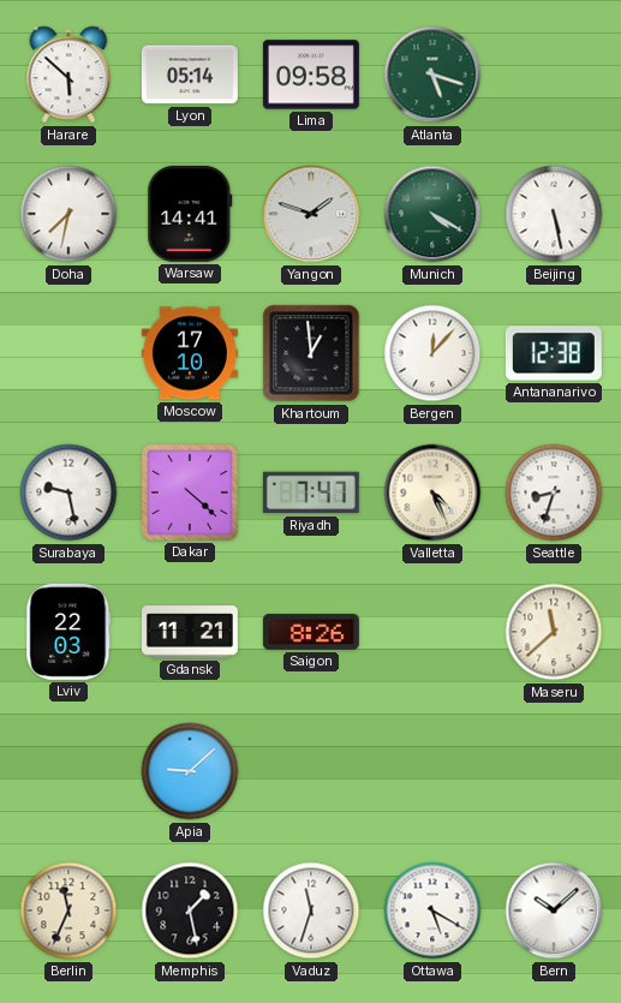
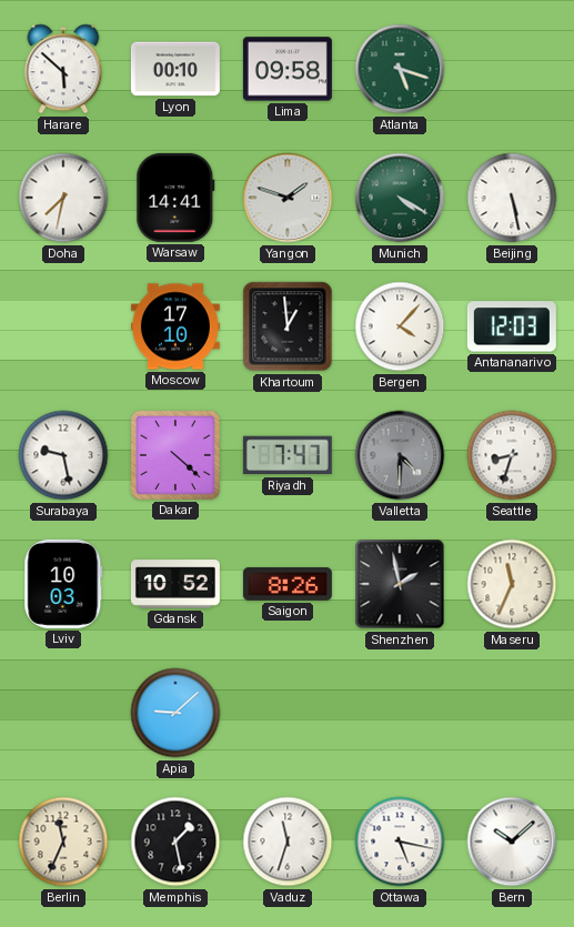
Lyon: 05:14 -> 00:10
Bergen: 12:07 -> 4:07
Antananarivo: 12:38 -> 12:03
Valletta: 4:26 -> 4:30
Valletta dial: cream -> grey
Lviv: 22:03 -> 10:03
Gdansk: 11:21 -> 10:52
Shenzhen: none -> 1:58
Maseru: 11:38 -> 11:34
Ottawa: 5:20 -> 5:17
